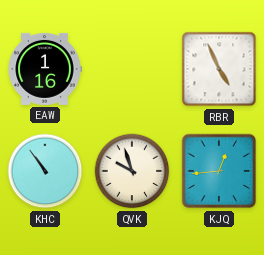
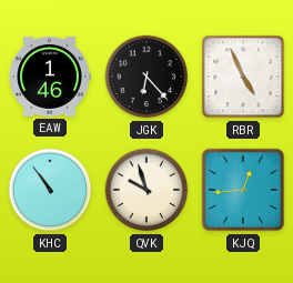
EAW: 1:16 -> 1:46
JGK: none -> 6:23
